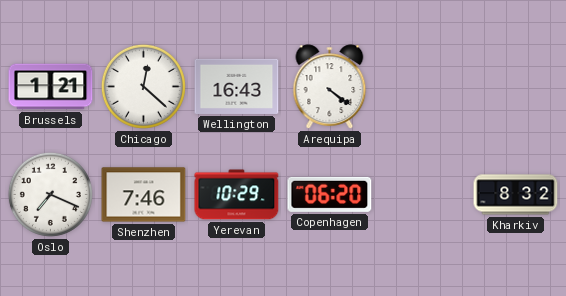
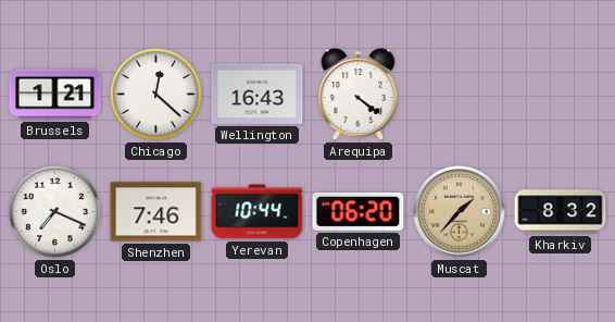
Yerevan: 10:29 -> 10:44
Muscat: none -> 1:37
